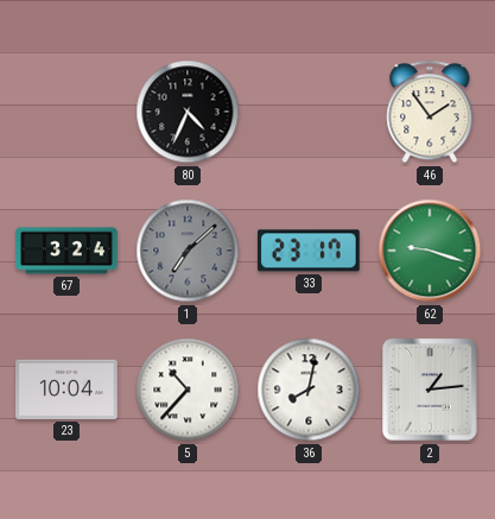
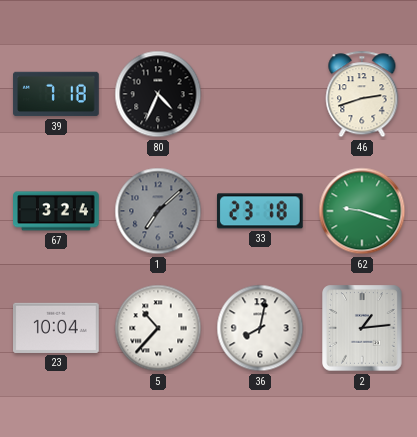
39: none -> 7:18
46: 1:54 -> 2:42
33: 23:17 -> 23:18
